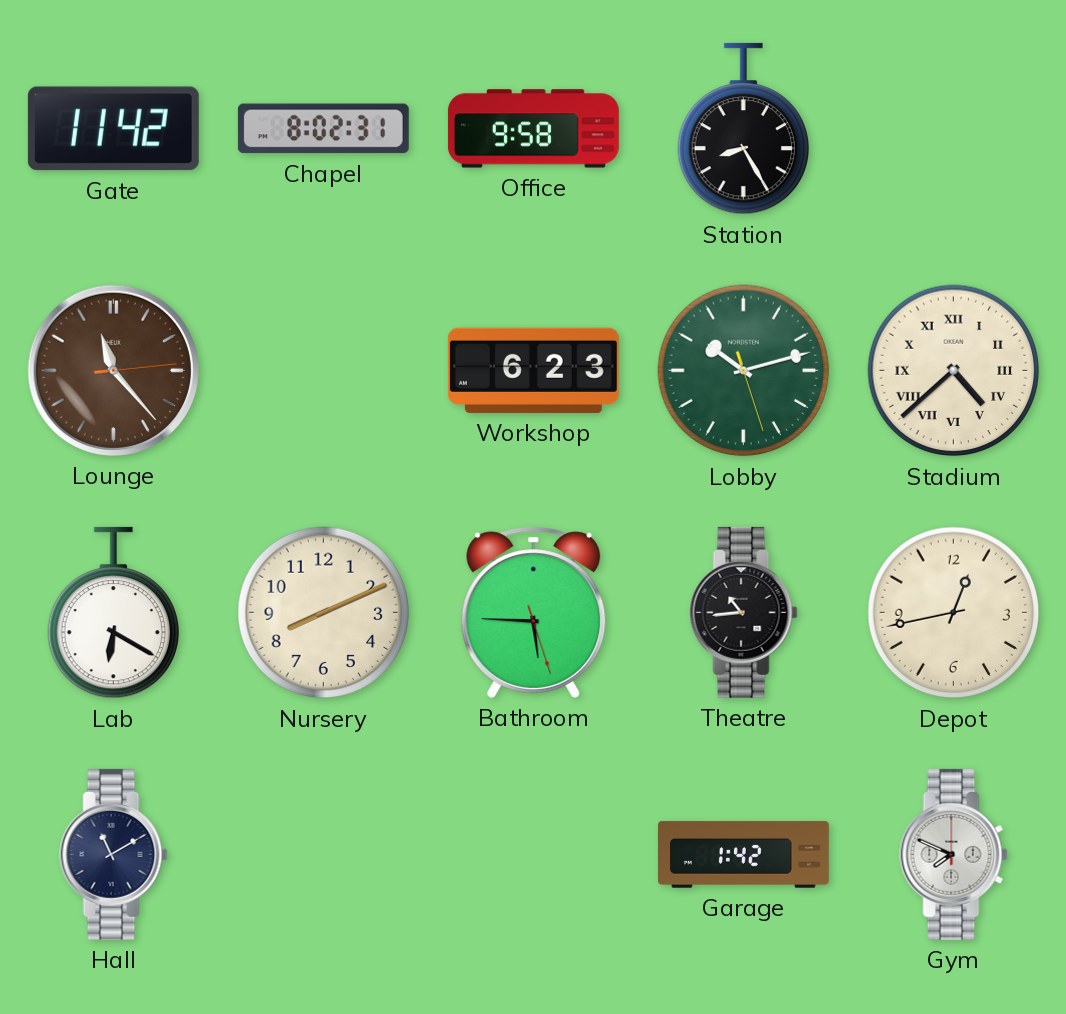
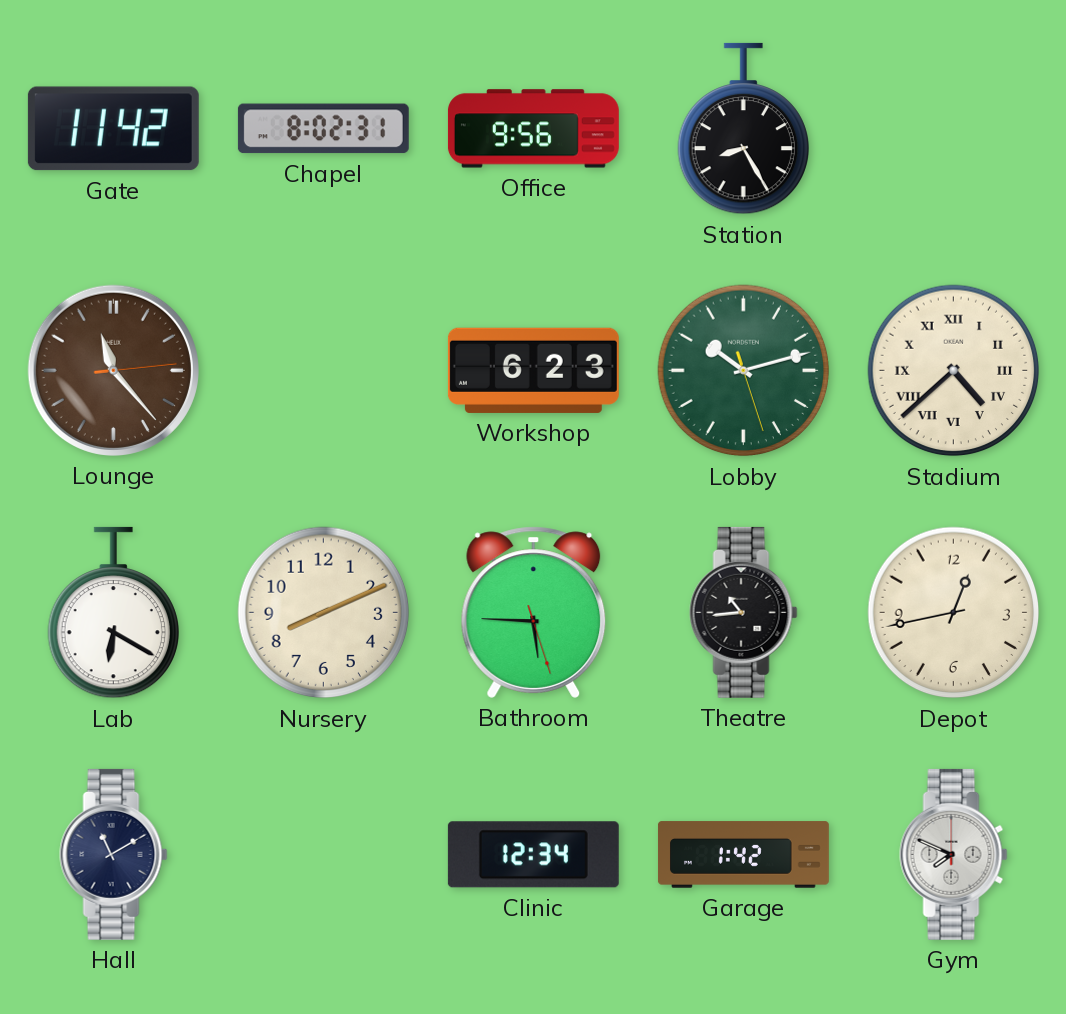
Office: 9:58 -> 9:56
Clinic: none -> 12:34
